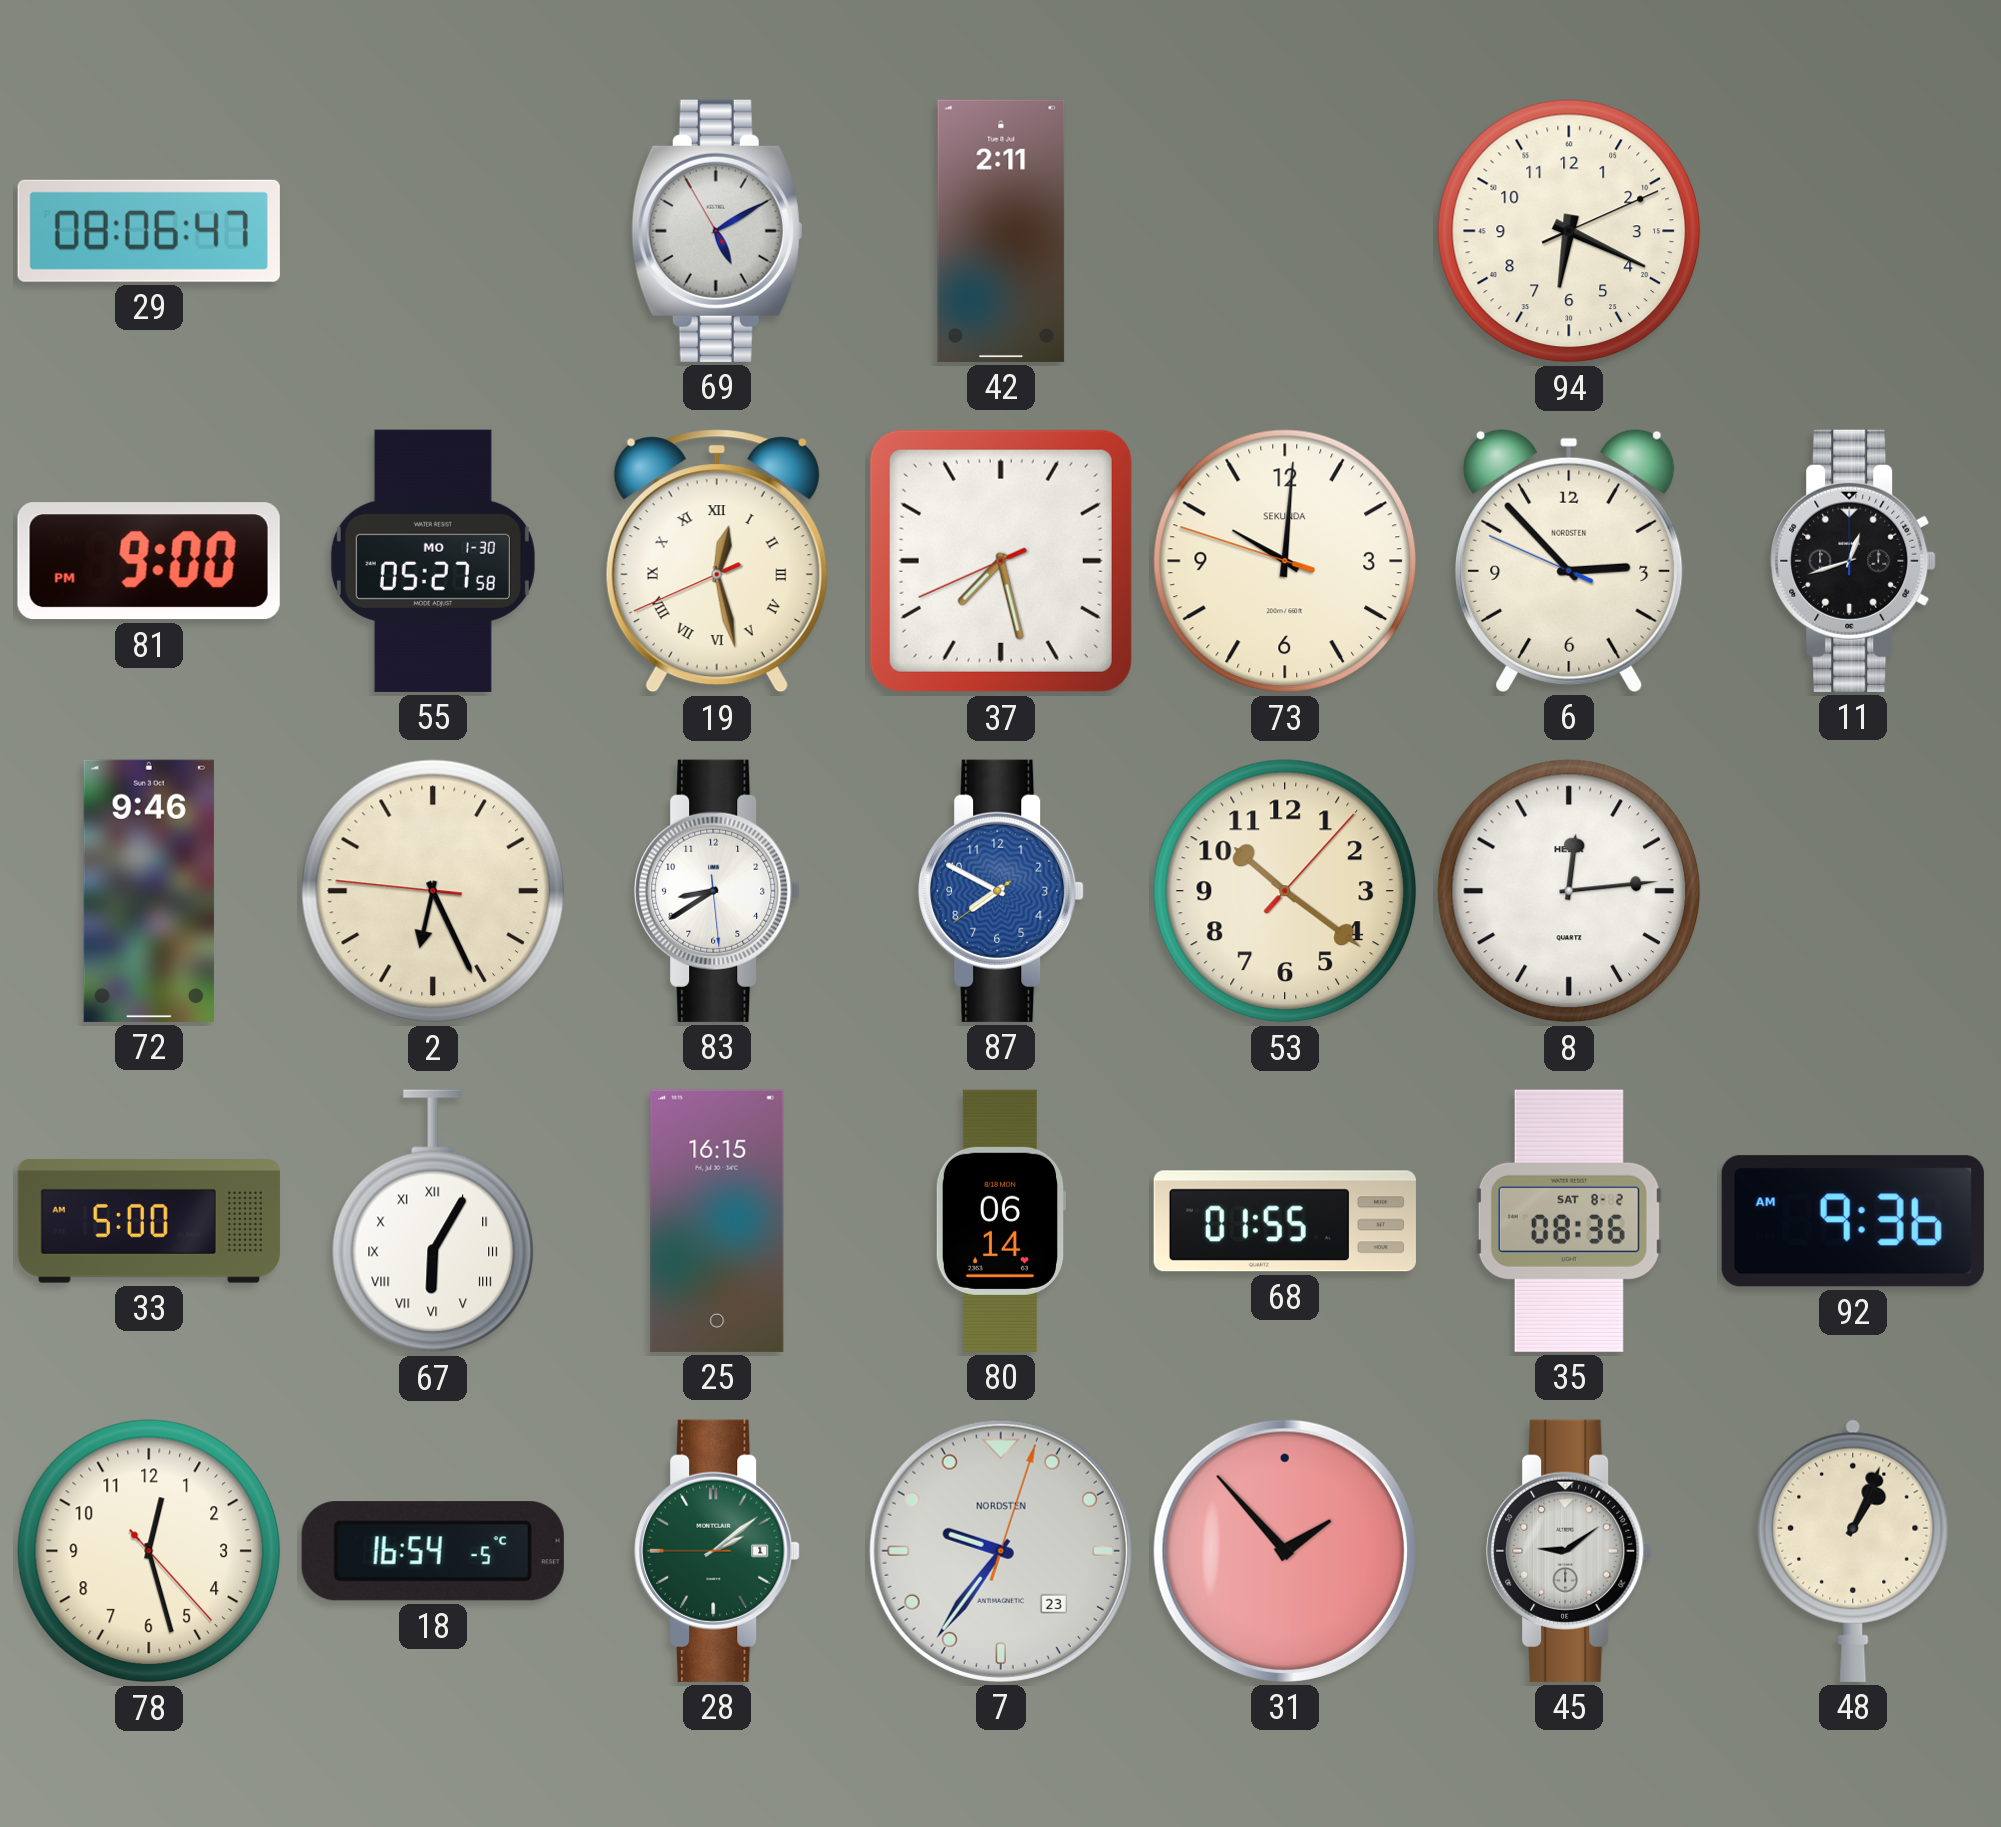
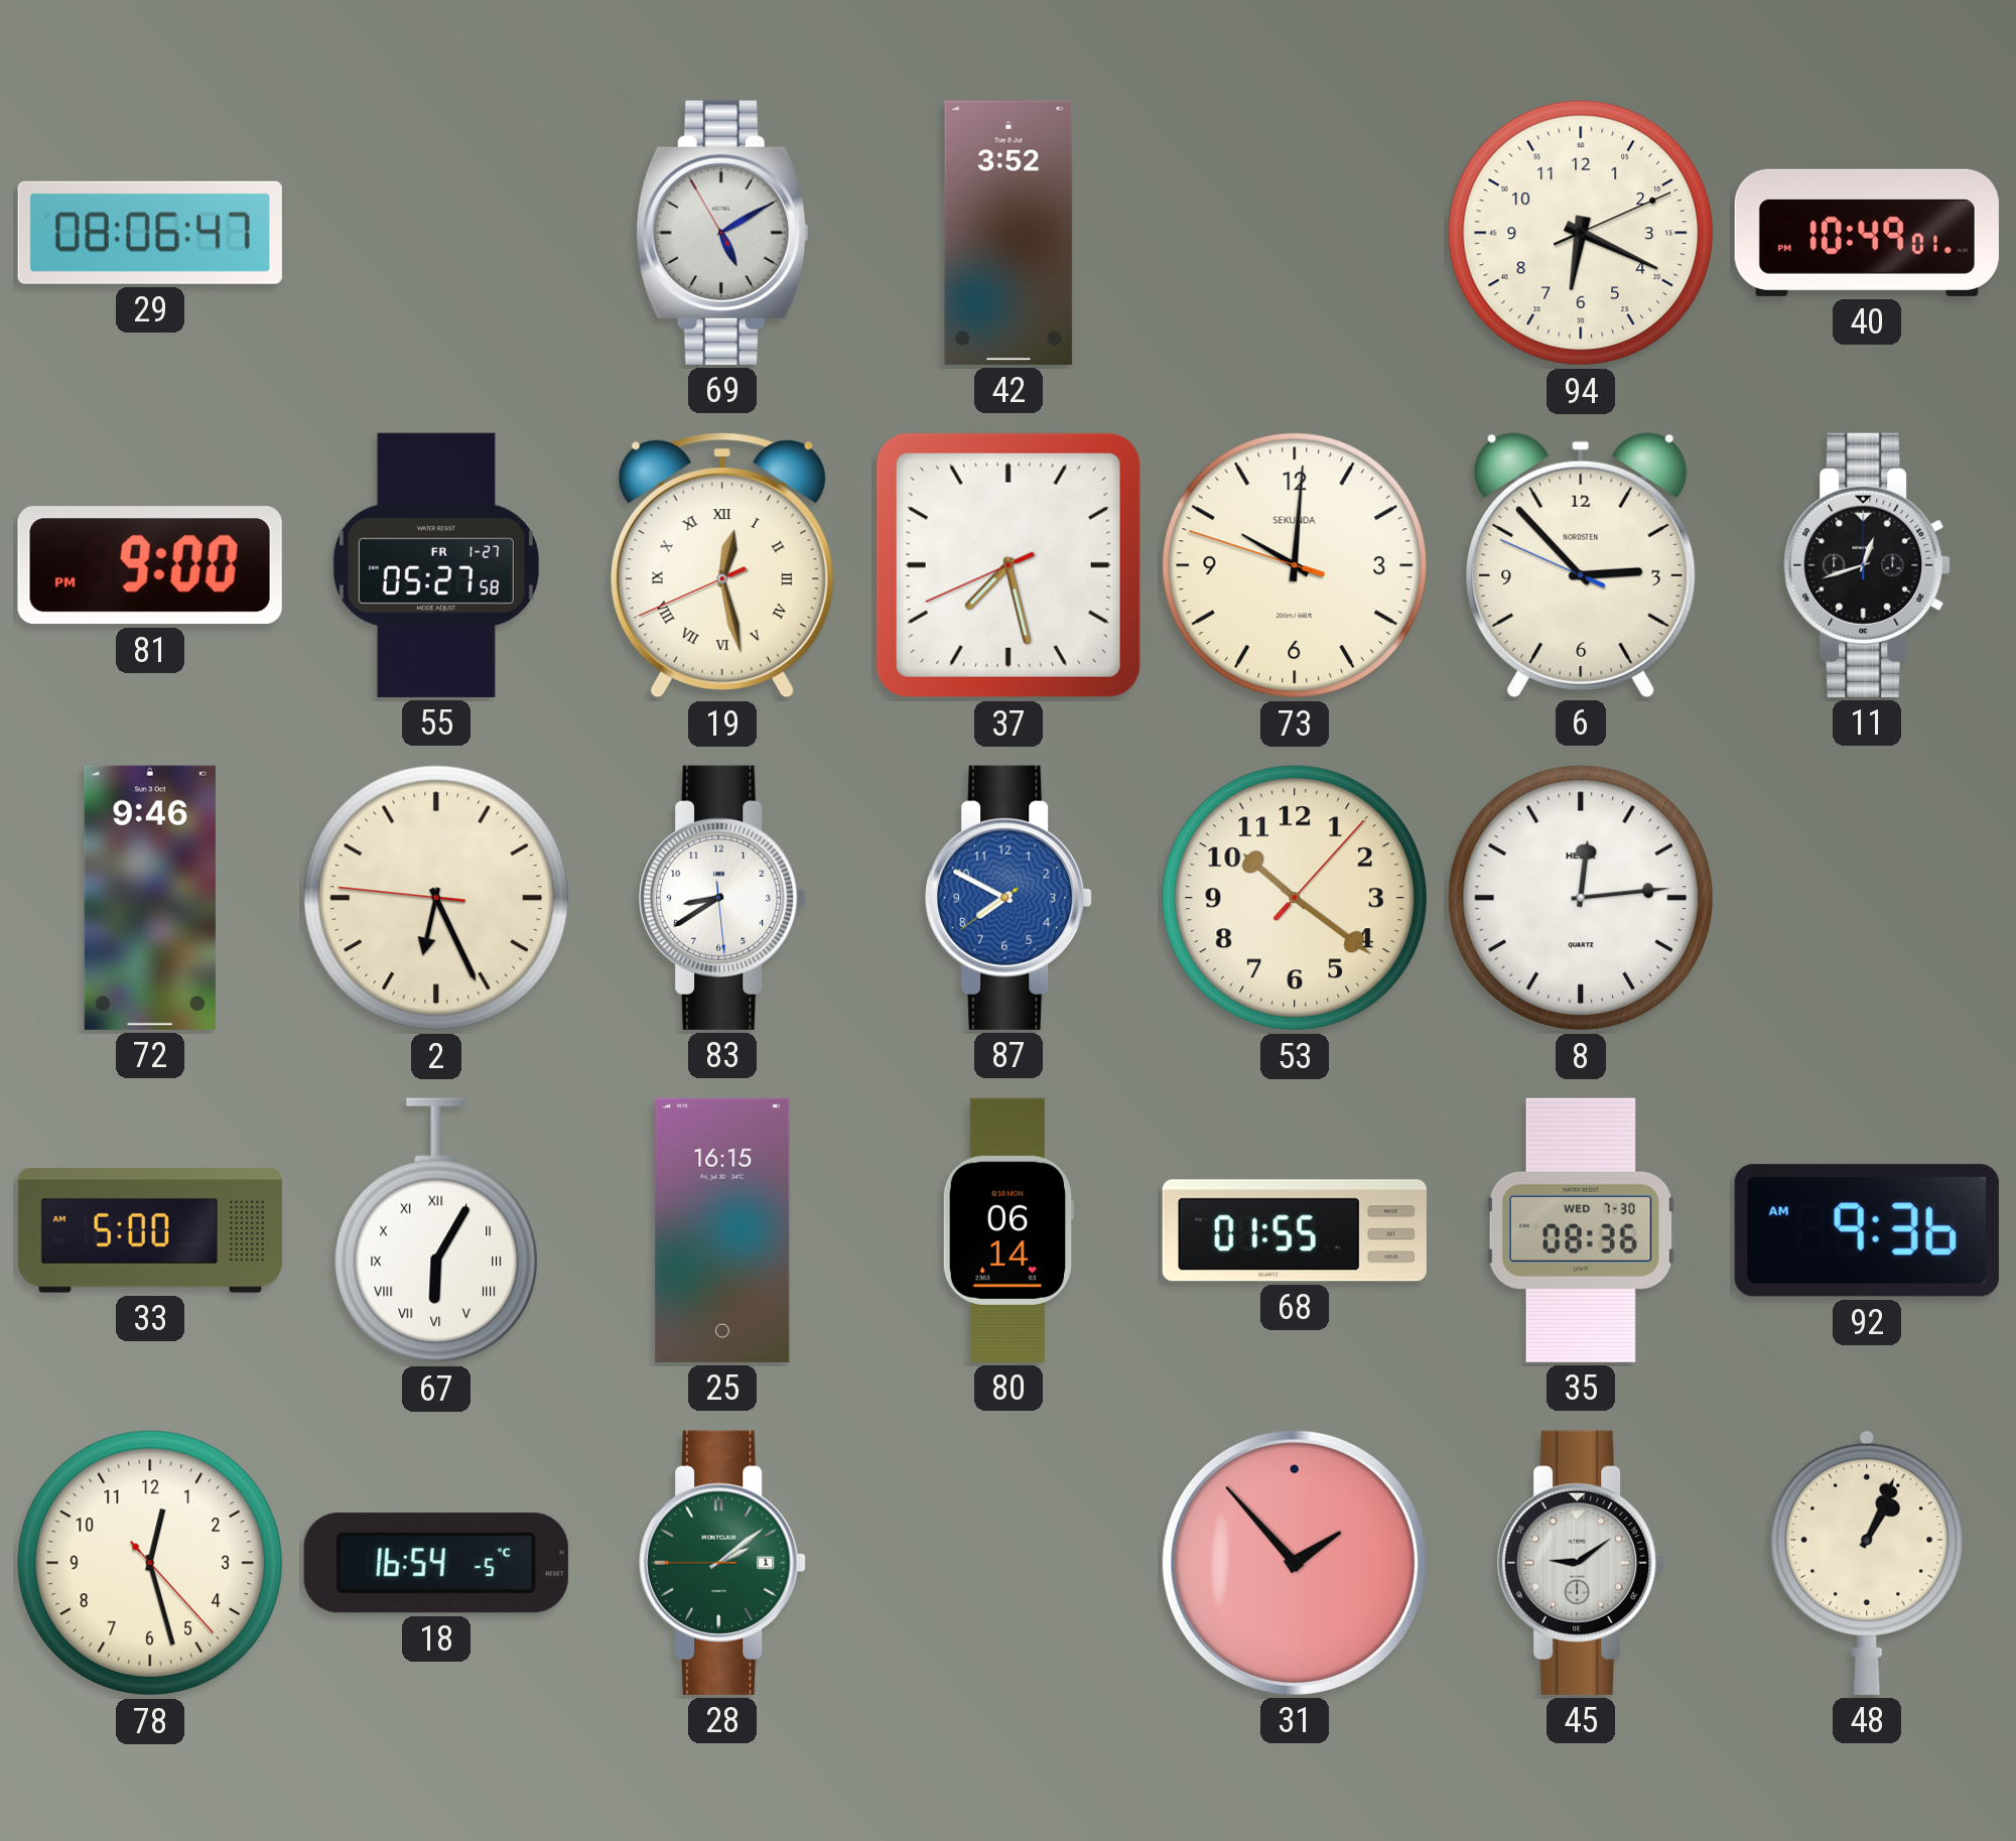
42: 2:11 -> 3:52
40: none -> 10:49
55 date: MO 1-30 -> FR 1-27
35 date: SAT 8-2 -> WED 7-30
7: 9:36 -> none
